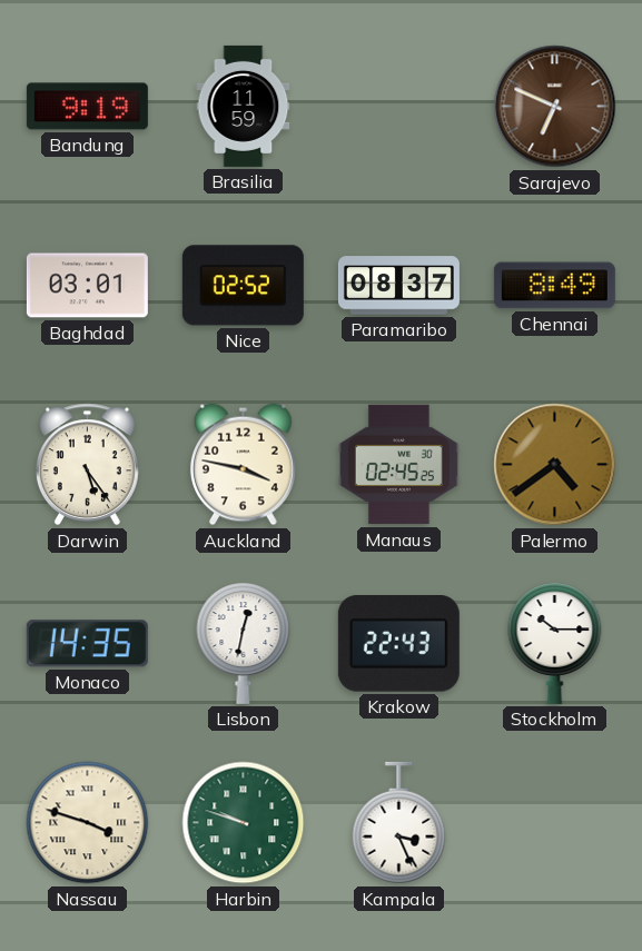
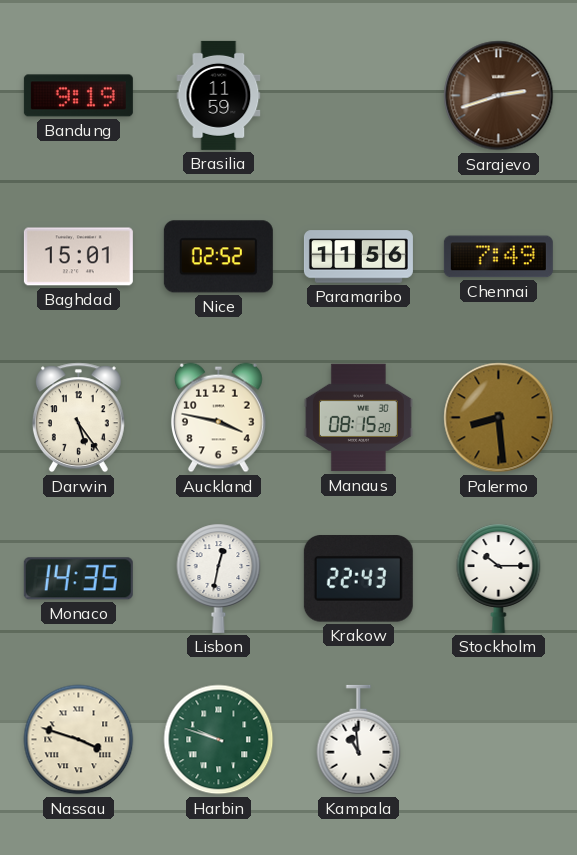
Sarajevo: 6:49 -> 2:42
Baghdad: 03:01 -> 15:01
Paramaribo: 08:37 -> 11:56
Chennai: 8:49 -> 7:49
Manaus: 02:45 -> 08:15
Palermo: 4:39 -> 8:29
Kampala: 3:26 -> 10:59
